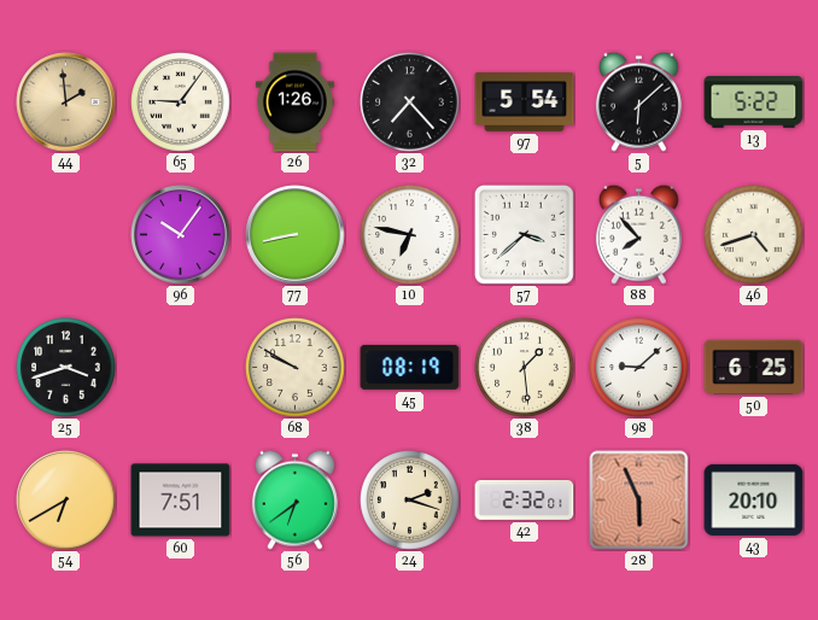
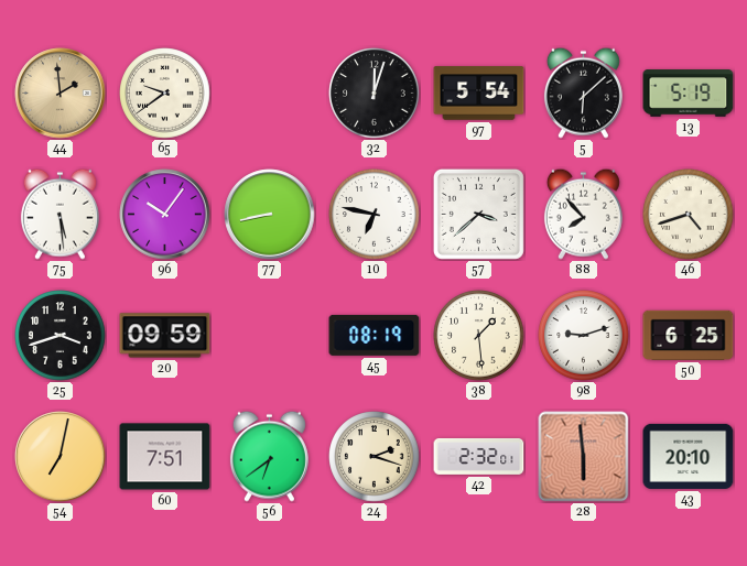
65: 9:06 -> 9:39
26: 1:26 -> none
32: 7:23 -> 12:03
13: 5:22 -> 5:19
75: none -> 5:29
20: none -> 09:59
68: 9:50 -> none
98: 9:08 -> 9:12
54: 6:40 -> 7:02
28: 5:56 -> 5:59
